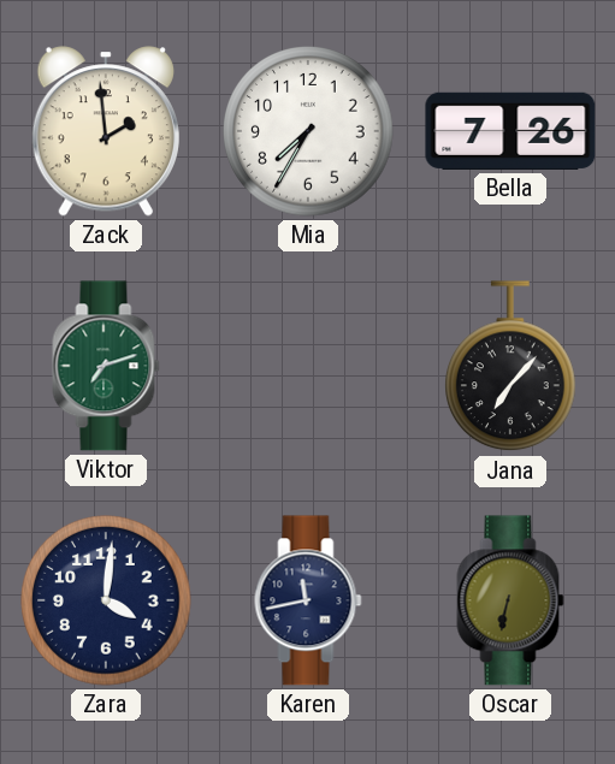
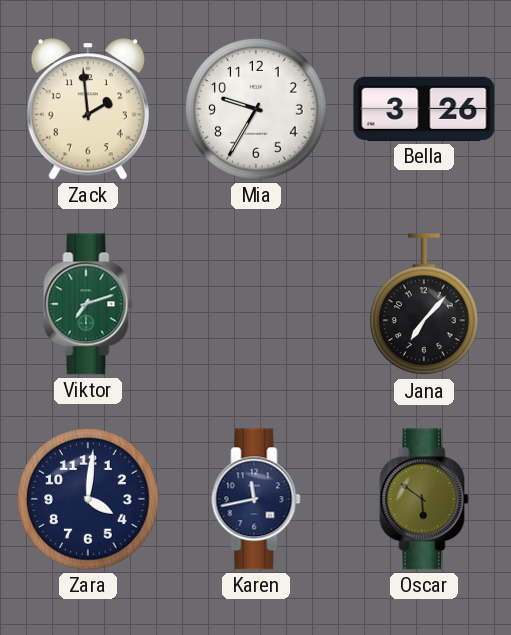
Mia: 7:35 -> 9:35
Bella: 7:26 -> 3:26
Oscar: 6:32 -> 5:51
